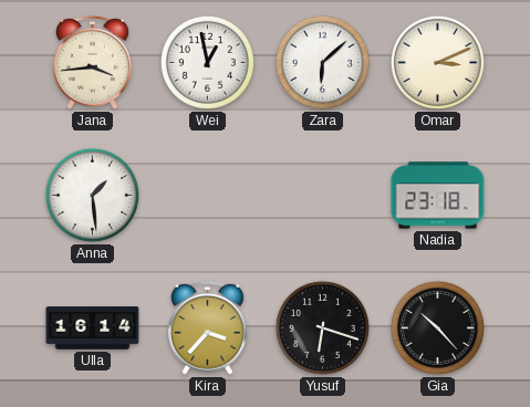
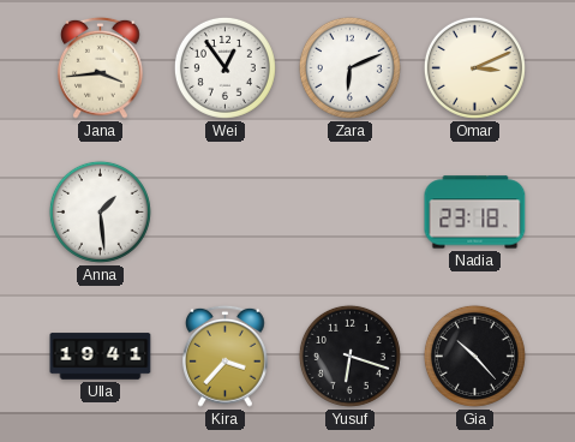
Wei: 12:58 -> 12:54
Zara: 6:08 -> 6:11
Ulla: 16:14 -> 19:41
